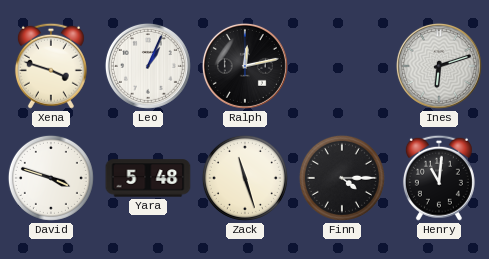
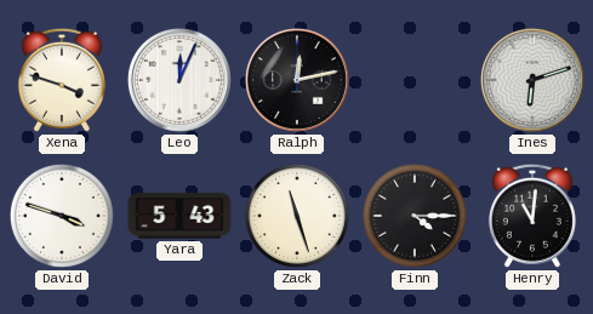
Leo: 1:04 -> 12:04
Yara: 5:48 -> 5:43
